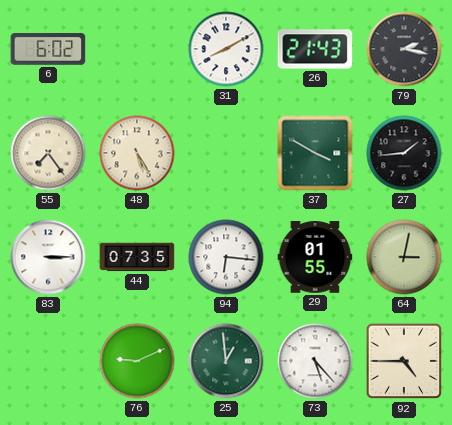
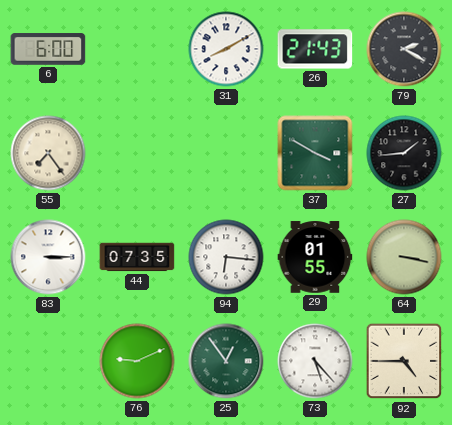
6: 6:02 -> 6:00
79: 2:17 -> 2:20
48: 5:25 -> none
64: 3:02 -> 3:17
25: 12:59 -> 12:54
